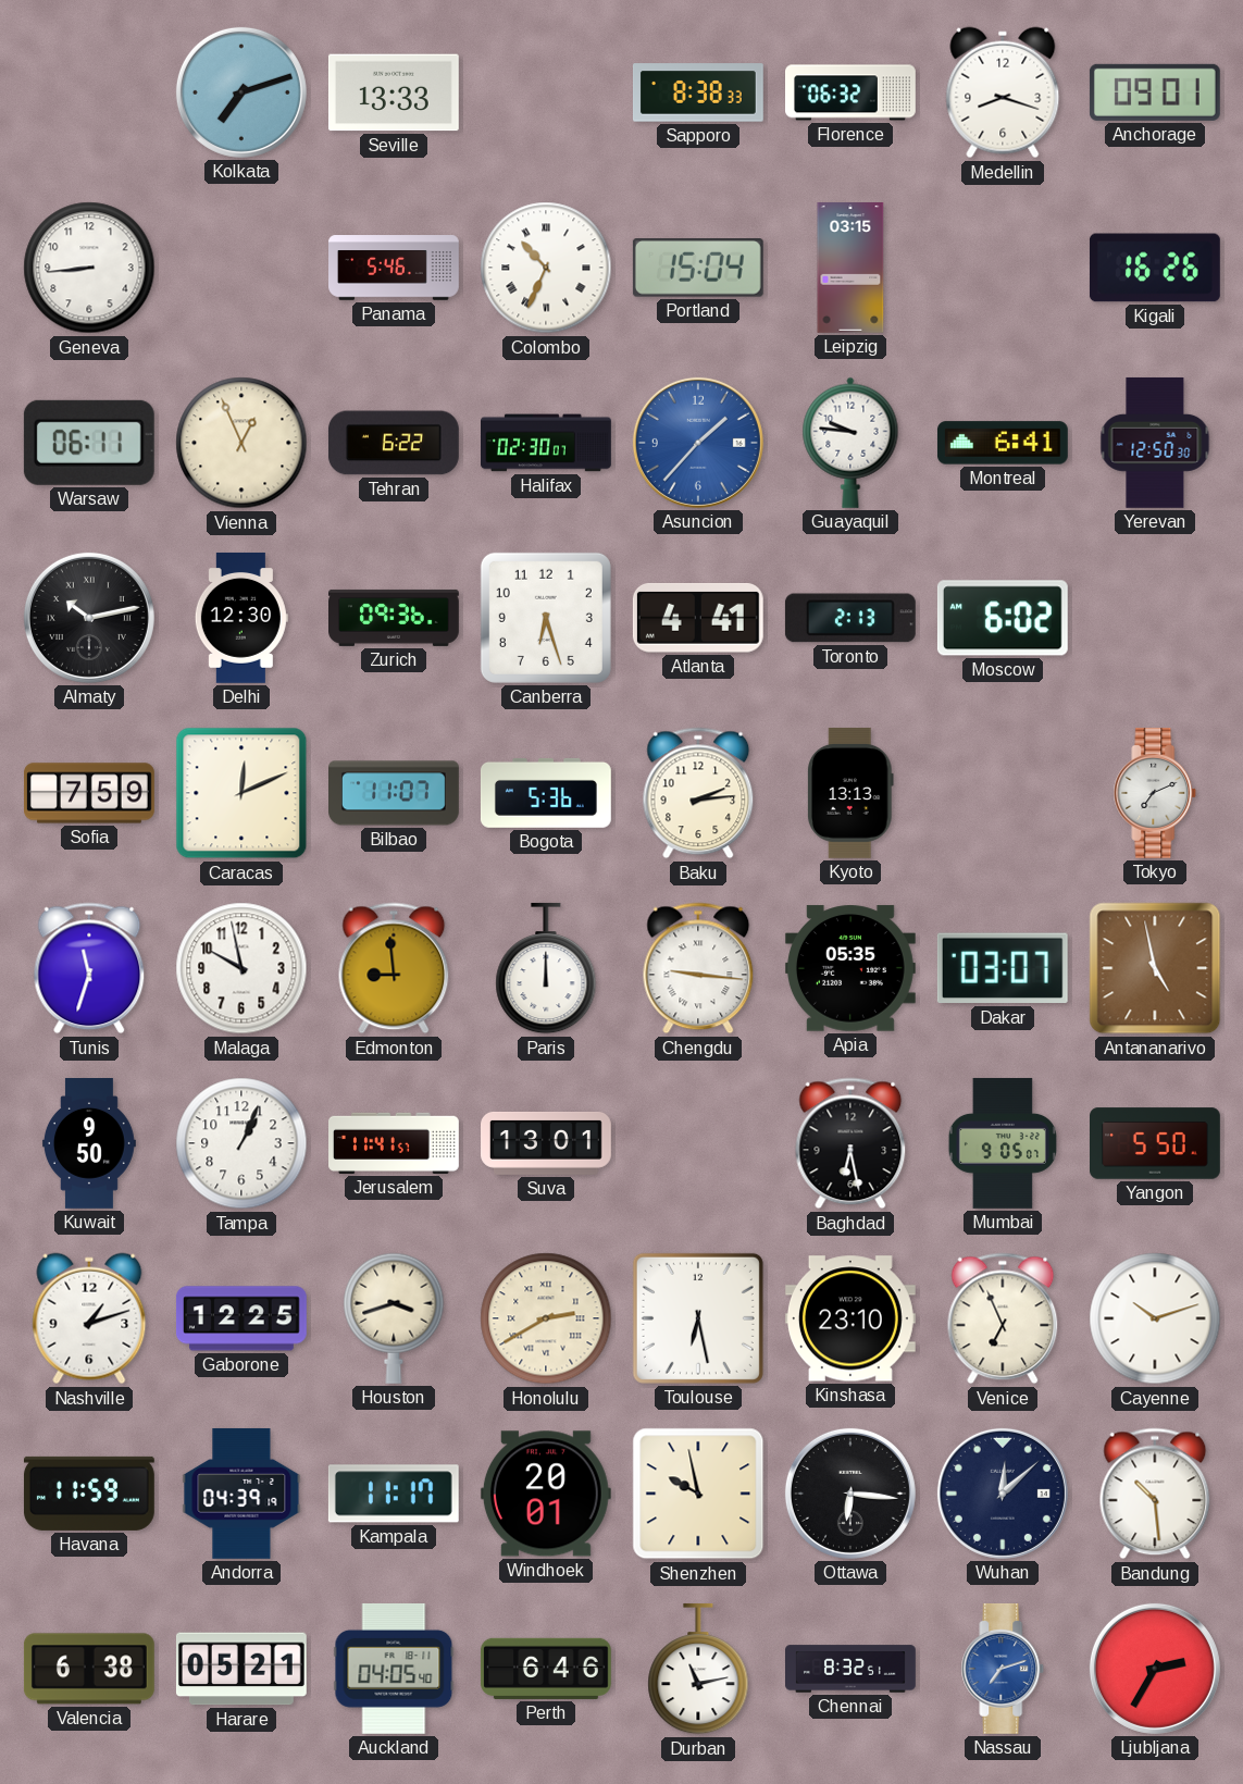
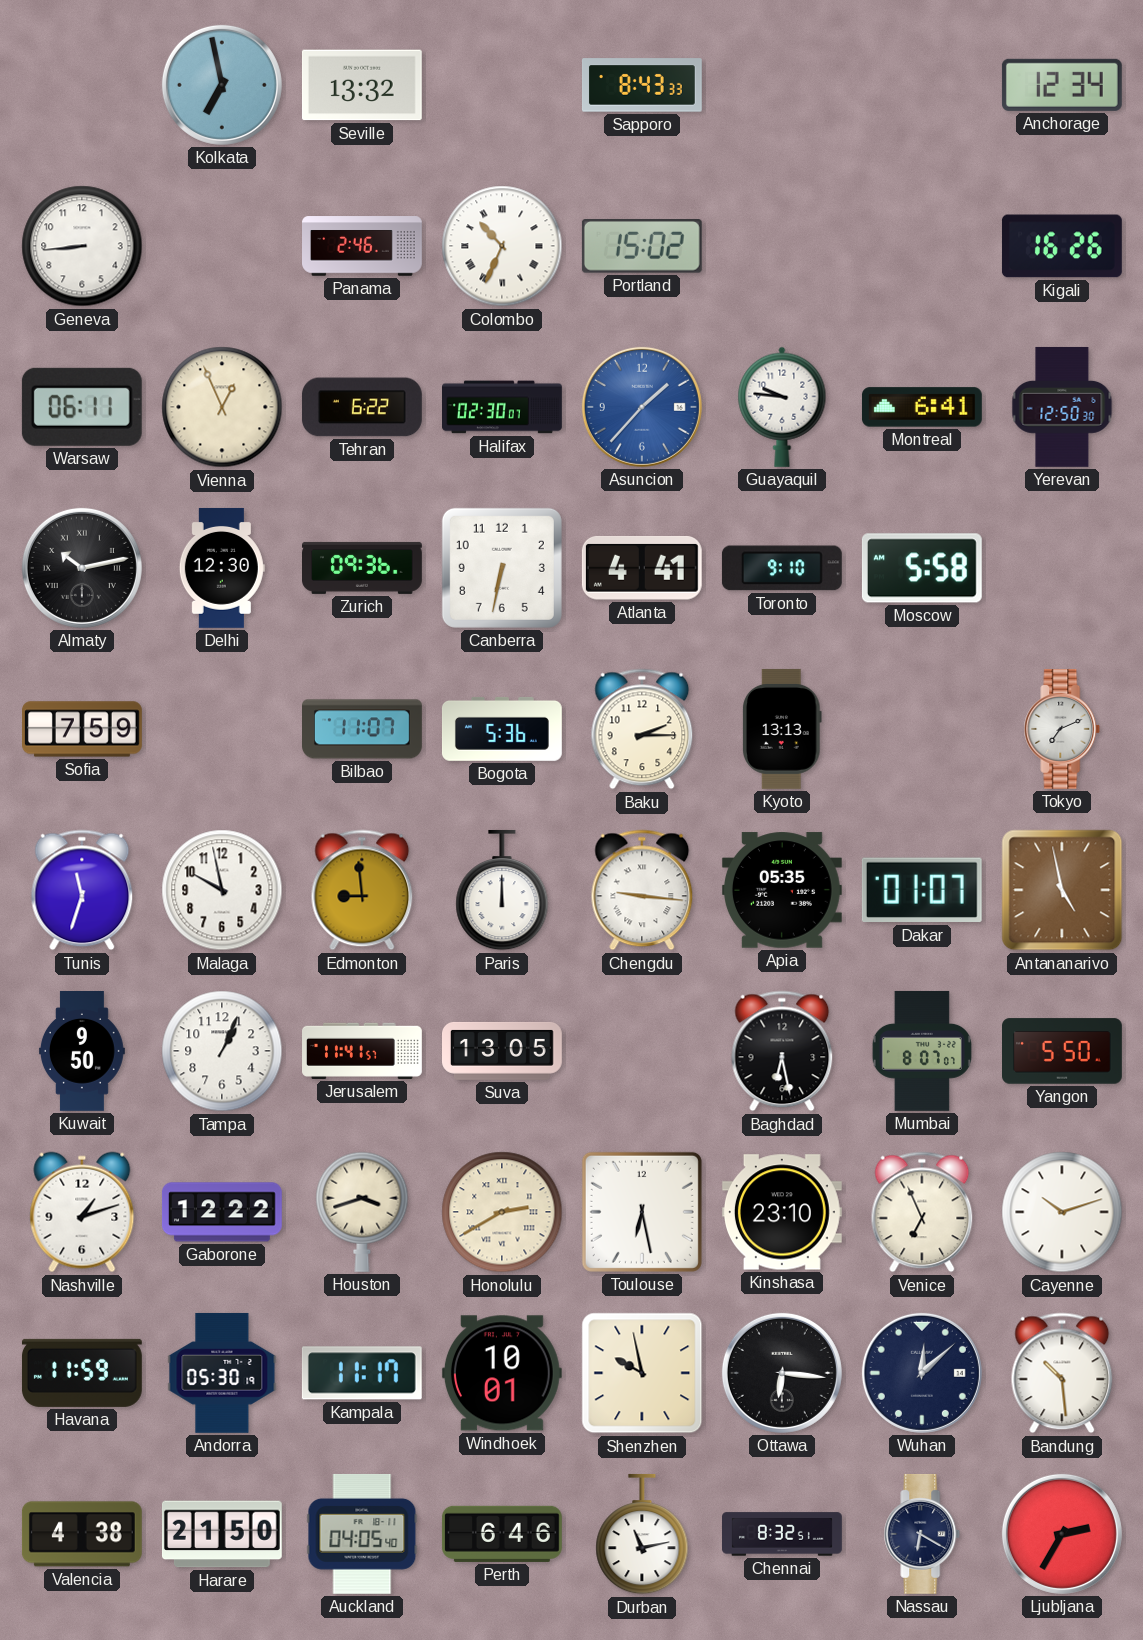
Kolkata: 7:12 -> 6:58
Seville: 13:33 -> 13:32
Sapporo: 8:38 -> 8:43
Florence: 06:32 -> none
Medellin: 8:18 -> none
Anchorage: 09:01 -> 12:34
Panama: 5:46 -> 2:46
Portland: 15:04 -> 15:02
Leipzig: 03:15 -> none
Canberra: 6:27 -> 6:32
Toronto: 2:13 -> 9:10
Moscow: 6:02 -> 5:58
Caracas: 12:11 -> none
Baku: 2:14 -> 2:15
Dakar: 03:07 -> 01:07
Suva: 13:01 -> 13:05
Mumbai: 9:05 -> 8:07
Gaborone: 12:25 -> 12:22
Andorra: 04:39 -> 05:30
Windhoek: 20:01 -> 10:01
Valencia: 6:38 -> 4:38
Harare: 05:21 -> 21:50
Nassau: 7:12 -> 6:20
Nassau dial: blue -> navy
